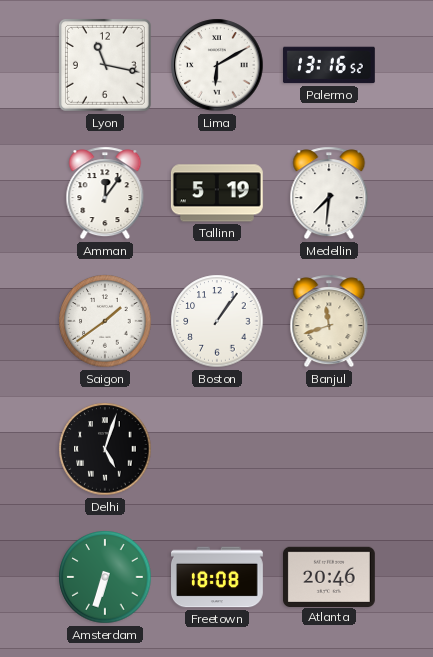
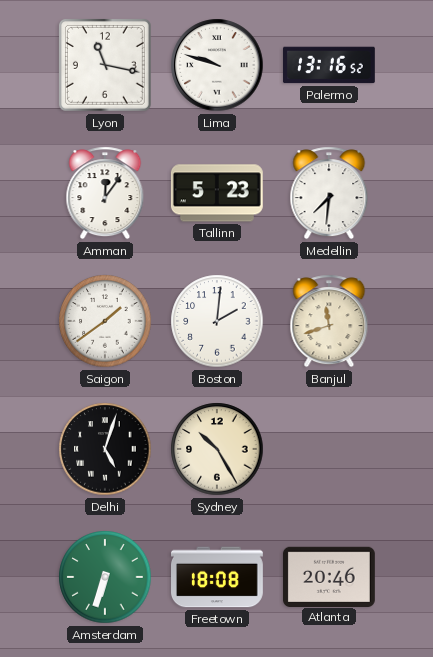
Lima: 6:10 -> 9:48
Tallinn: 5:19 -> 5:23
Boston: 1:06 -> 2:01
Sydney: none -> 10:25
